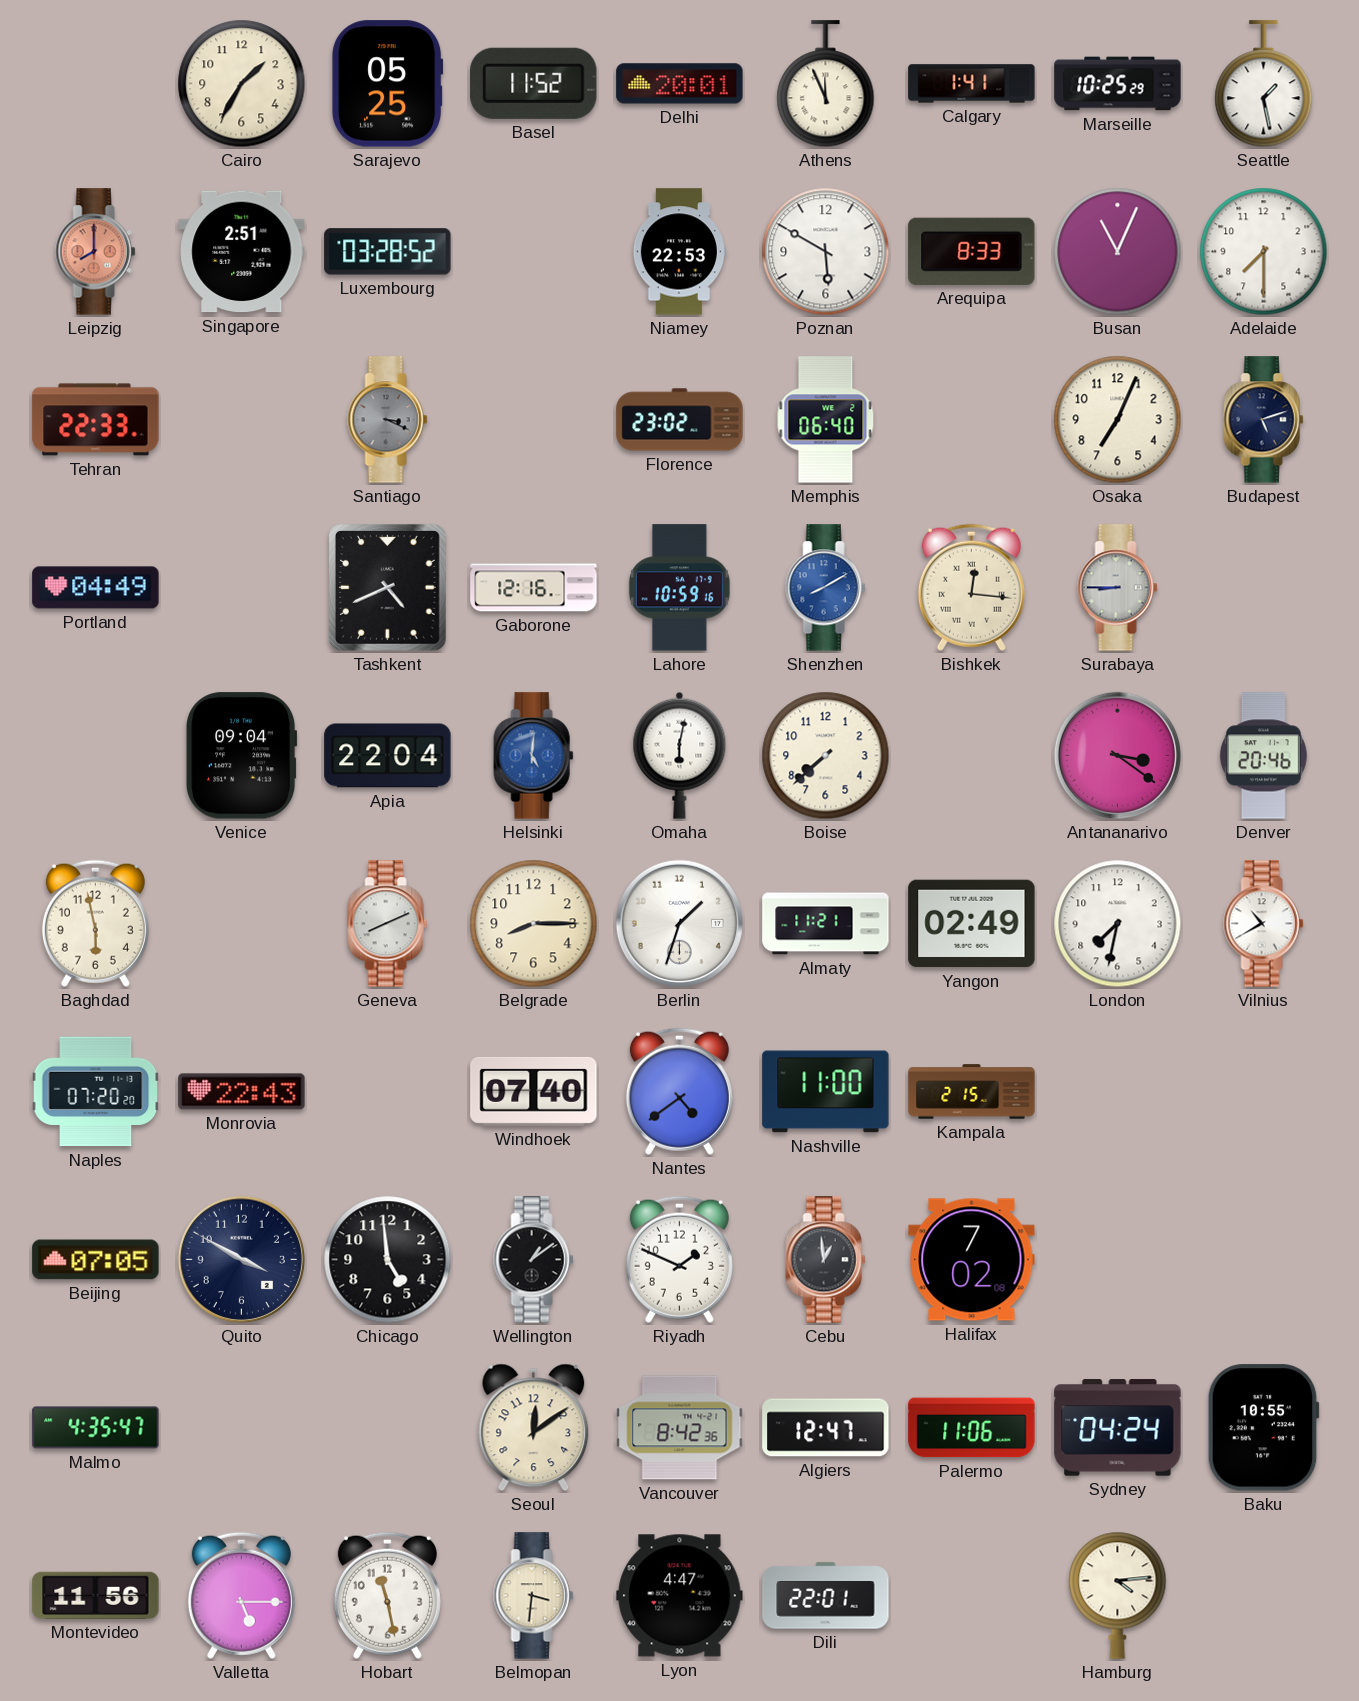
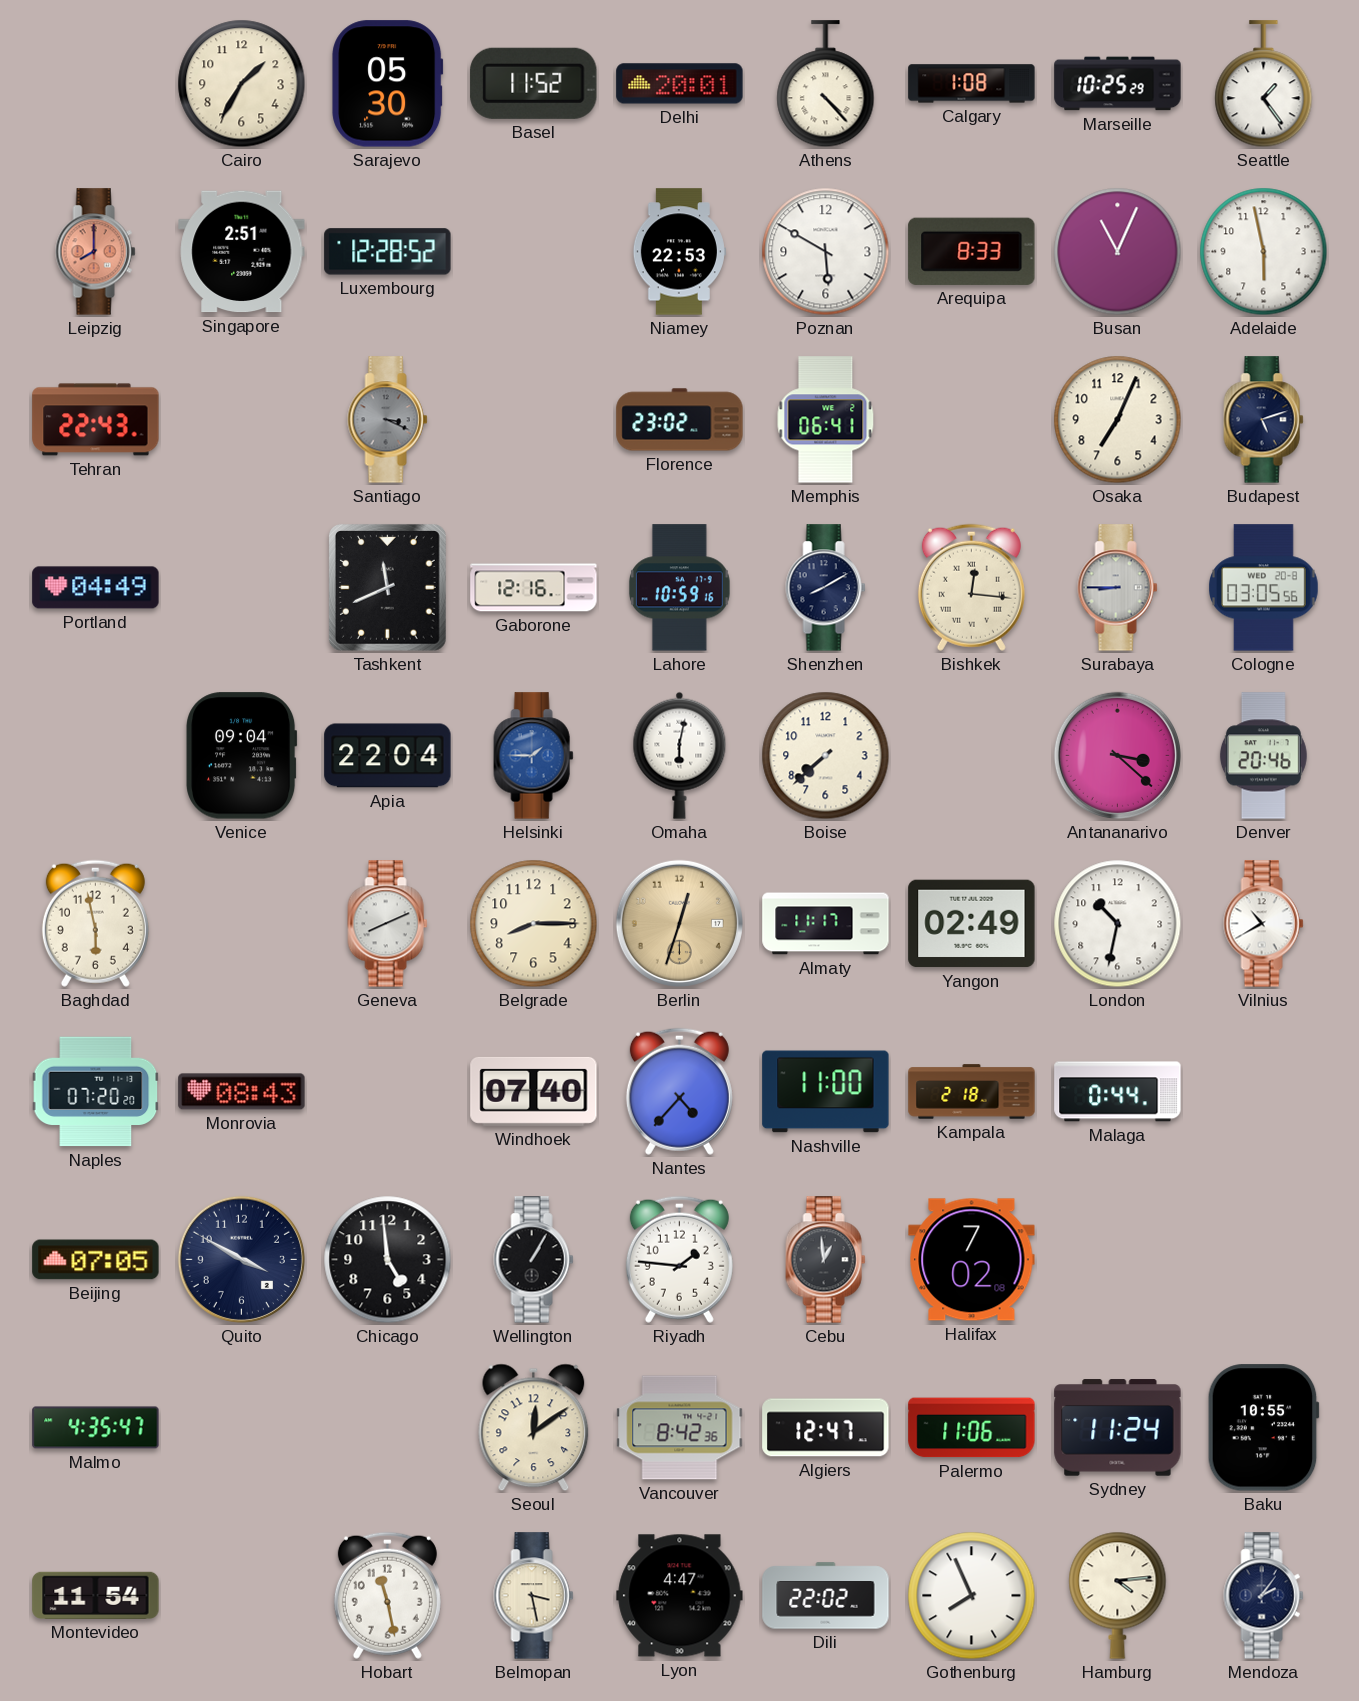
Sarajevo: 05:25 -> 05:30
Athens: 11:56 -> 4:23
Calgary: 1:41 -> 1:08
Seattle: 1:28 -> 1:24
Luxembourg: 03:28 -> 12:28
Adelaide: 7:30 -> 5:58
Tehran: 22:33 -> 22:43
Memphis: 06:40 -> 06:41
Tashkent: 4:41 -> 11:41
Shenzhen dial: blue -> navy
Cologne: none -> 03:05
Helsinki: 5:01 -> 1:45
Antananarivo: 3:21 -> 3:22
Berlin: 1:33 -> 12:33
Berlin dial: white -> champagne
Almaty: 11:21 -> 11:17
London: 7:32 -> 10:32
Monrovia: 22:43 -> 08:43
Nantes: 4:39 -> 4:37
Kampala: 2:15 -> 2:18
Malaga: none -> 0:44
Wellington: 1:09 -> 1:05
Riyadh: 1:49 -> 1:46
Sydney: 04:24 -> 11:24
Montevideo: 11:56 -> 11:54
Valletta: 5:15 -> none
Belmopan: 3:31 -> 3:28
Dili: 22:01 -> 22:02
Gothenburg: none -> 7:56
Mendoza: none -> 2:06
